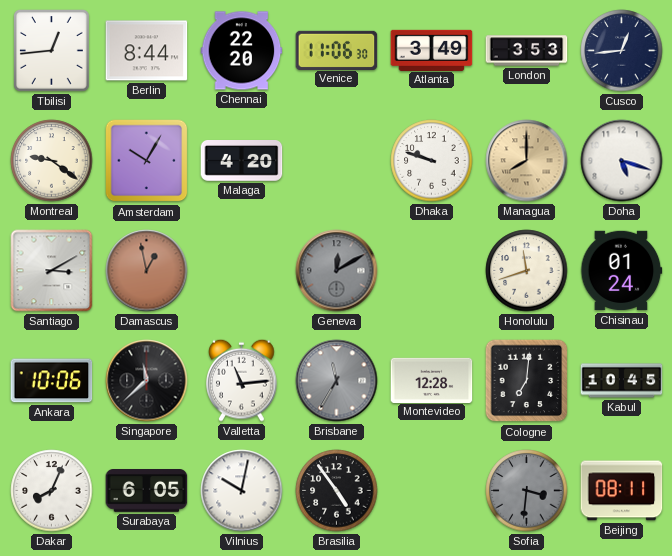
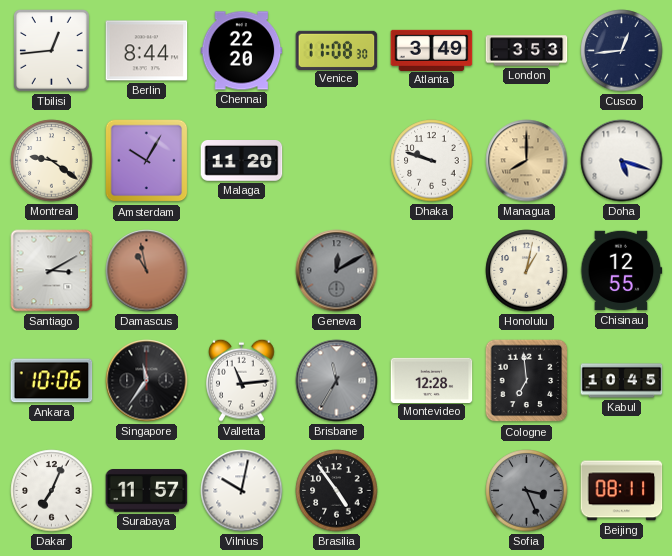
Venice: 11:06 -> 11:08
Malaga: 4:20 -> 11:20
Damascus: 12:58 -> 10:58
Honolulu: 11:42 -> 1:02
Chisinau: 01:24 -> 12:55
Singapore: 11:38 -> 11:36
Cologne: 7:01 -> 6:59
Dakar: 8:04 -> 7:04
Surabaya: 6:05 -> 11:57
Sofia: 3:31 -> 3:26
